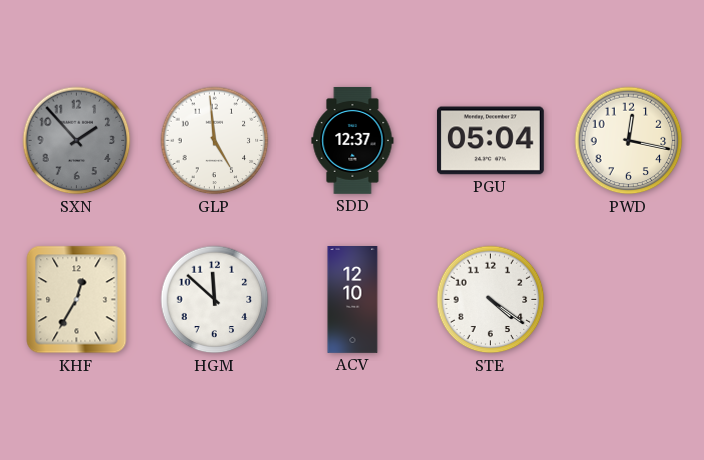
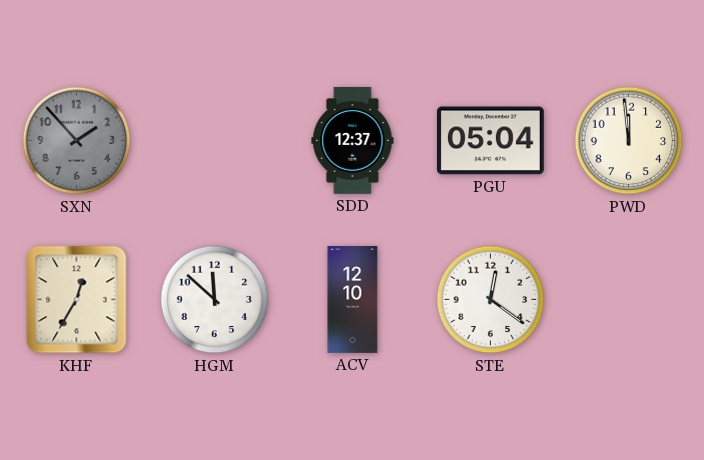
GLP: 4:59 -> none
PWD: 12:17 -> 11:59
STE: 4:21 -> 12:21
